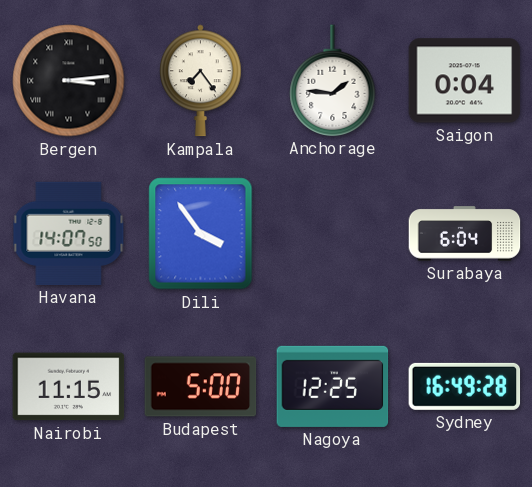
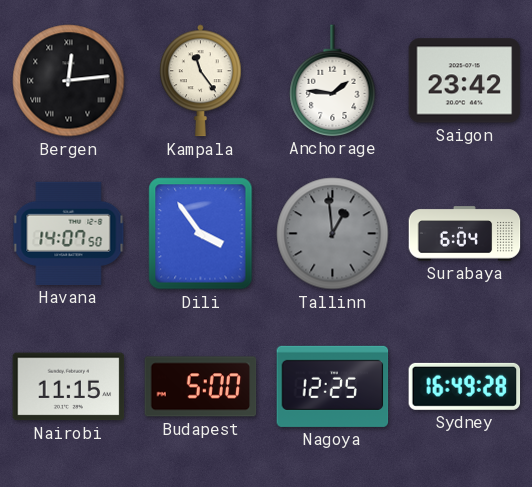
Bergen: 3:14 -> 12:14
Kampala: 7:24 -> 11:24
Saigon: 0:04 -> 23:42
Tallinn: none -> 12:59
